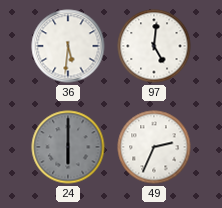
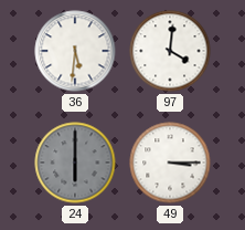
97: 5:01 -> 4:01
49: 2:34 -> 3:15
